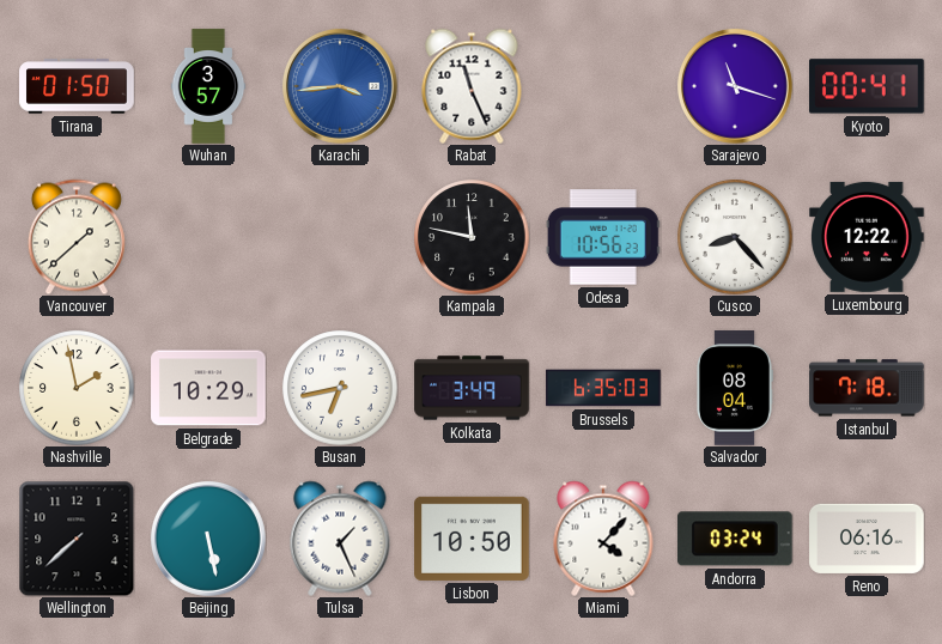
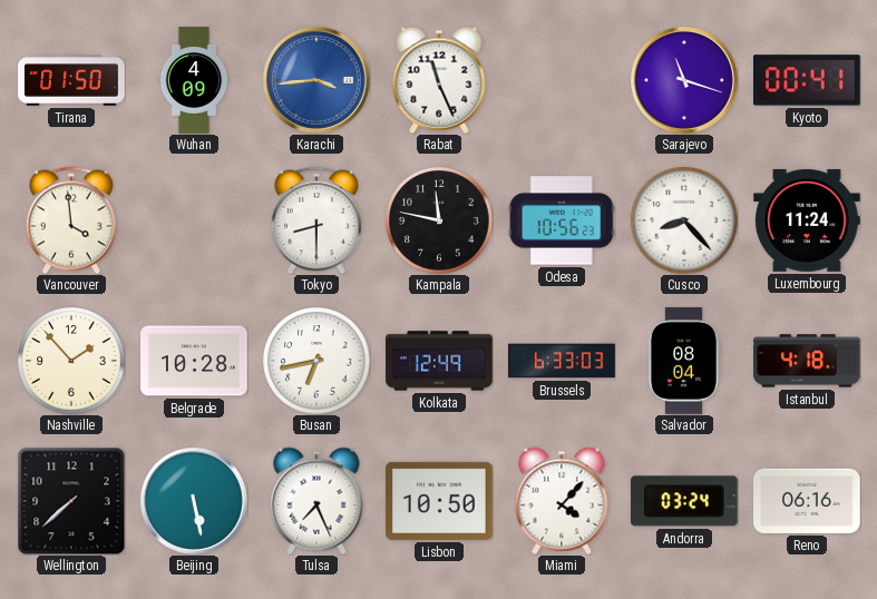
Wuhan: 3:57 -> 4:09
Vancouver: 1:38 -> 3:59
Tokyo: none -> 8:30
Luxembourg: 12:22 -> 11:24
Nashville: 1:58 -> 1:53
Belgrade: 10:29 -> 10:28
Kolkata: 3:49 -> 12:49
Brussels: 6:35 -> 6:33
Istanbul: 7:18 -> 4:18
Tulsa: 1:26 -> 7:26
